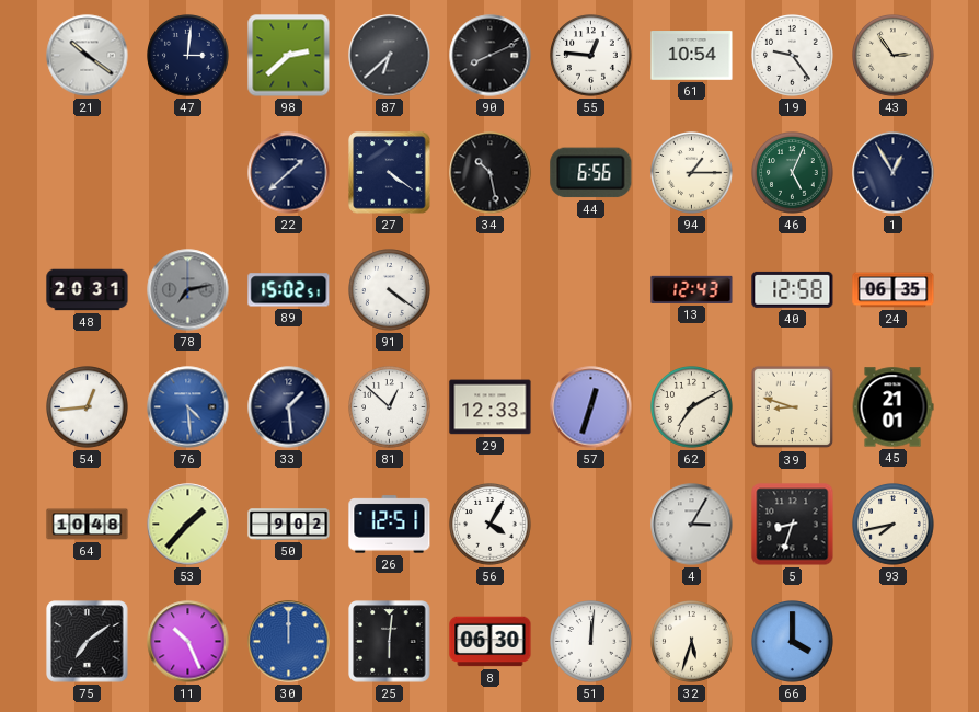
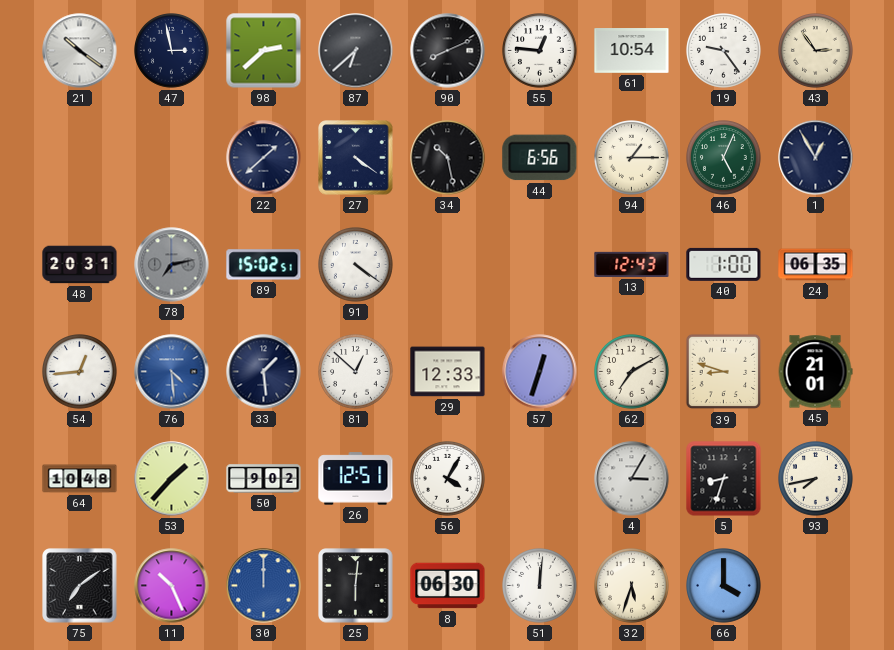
47: 3:01 -> 2:58
40: 12:58 -> 1:00
